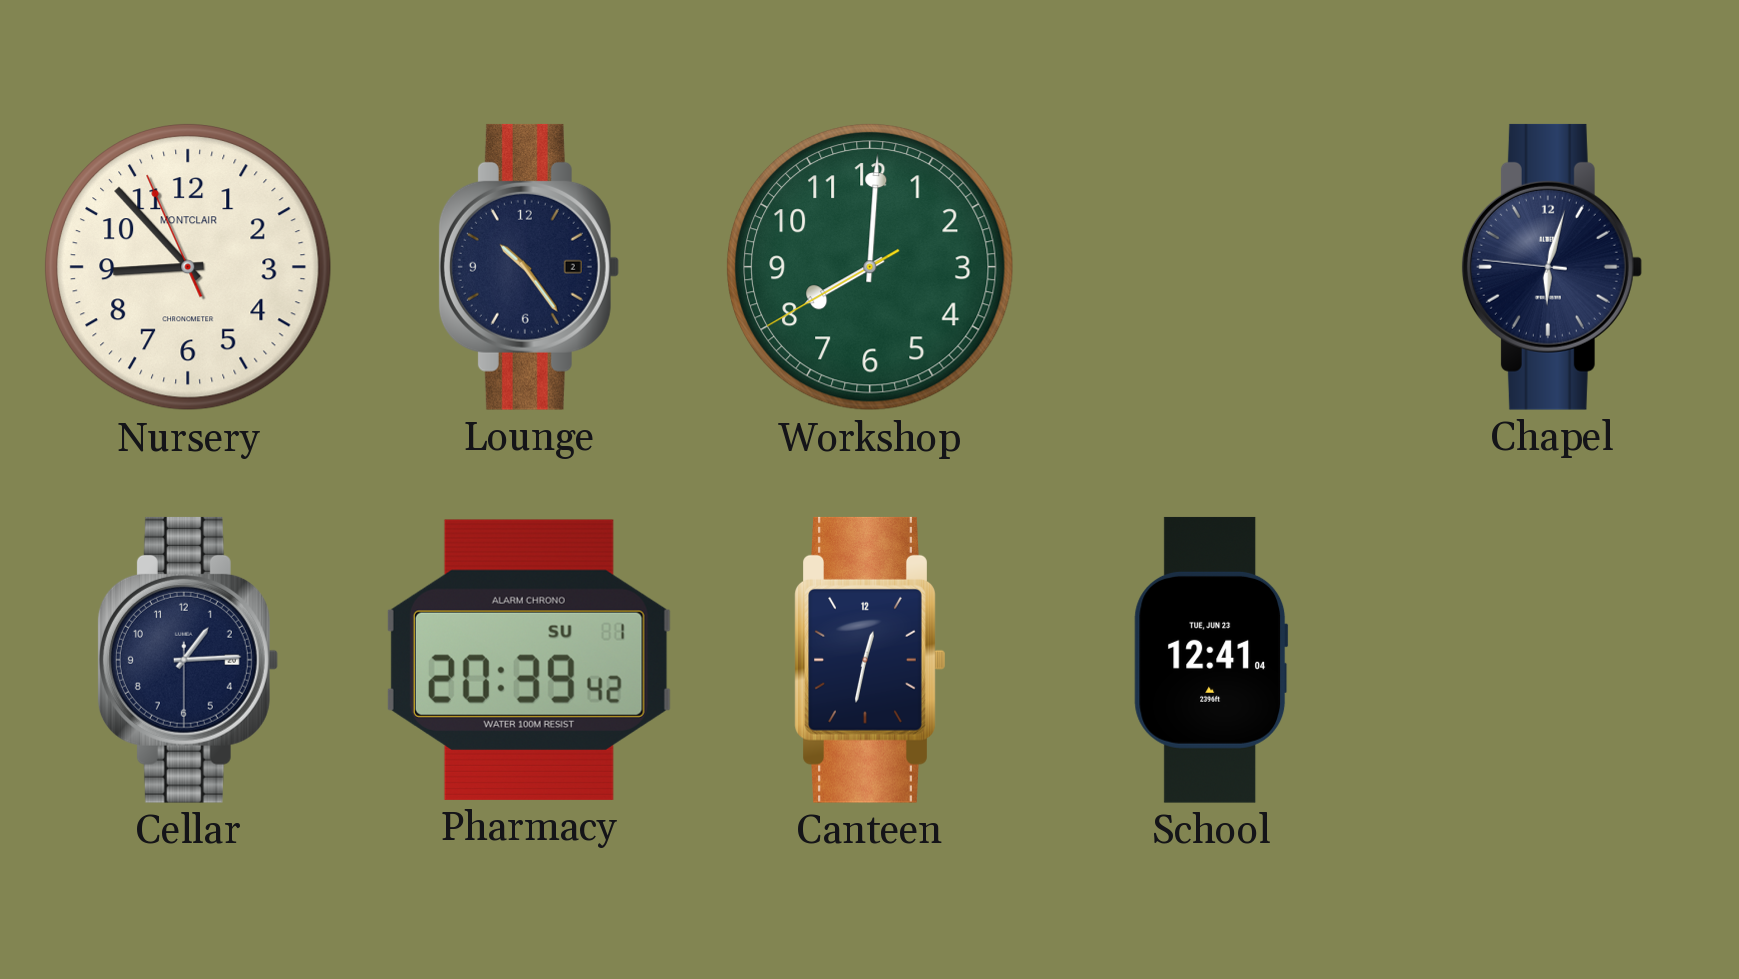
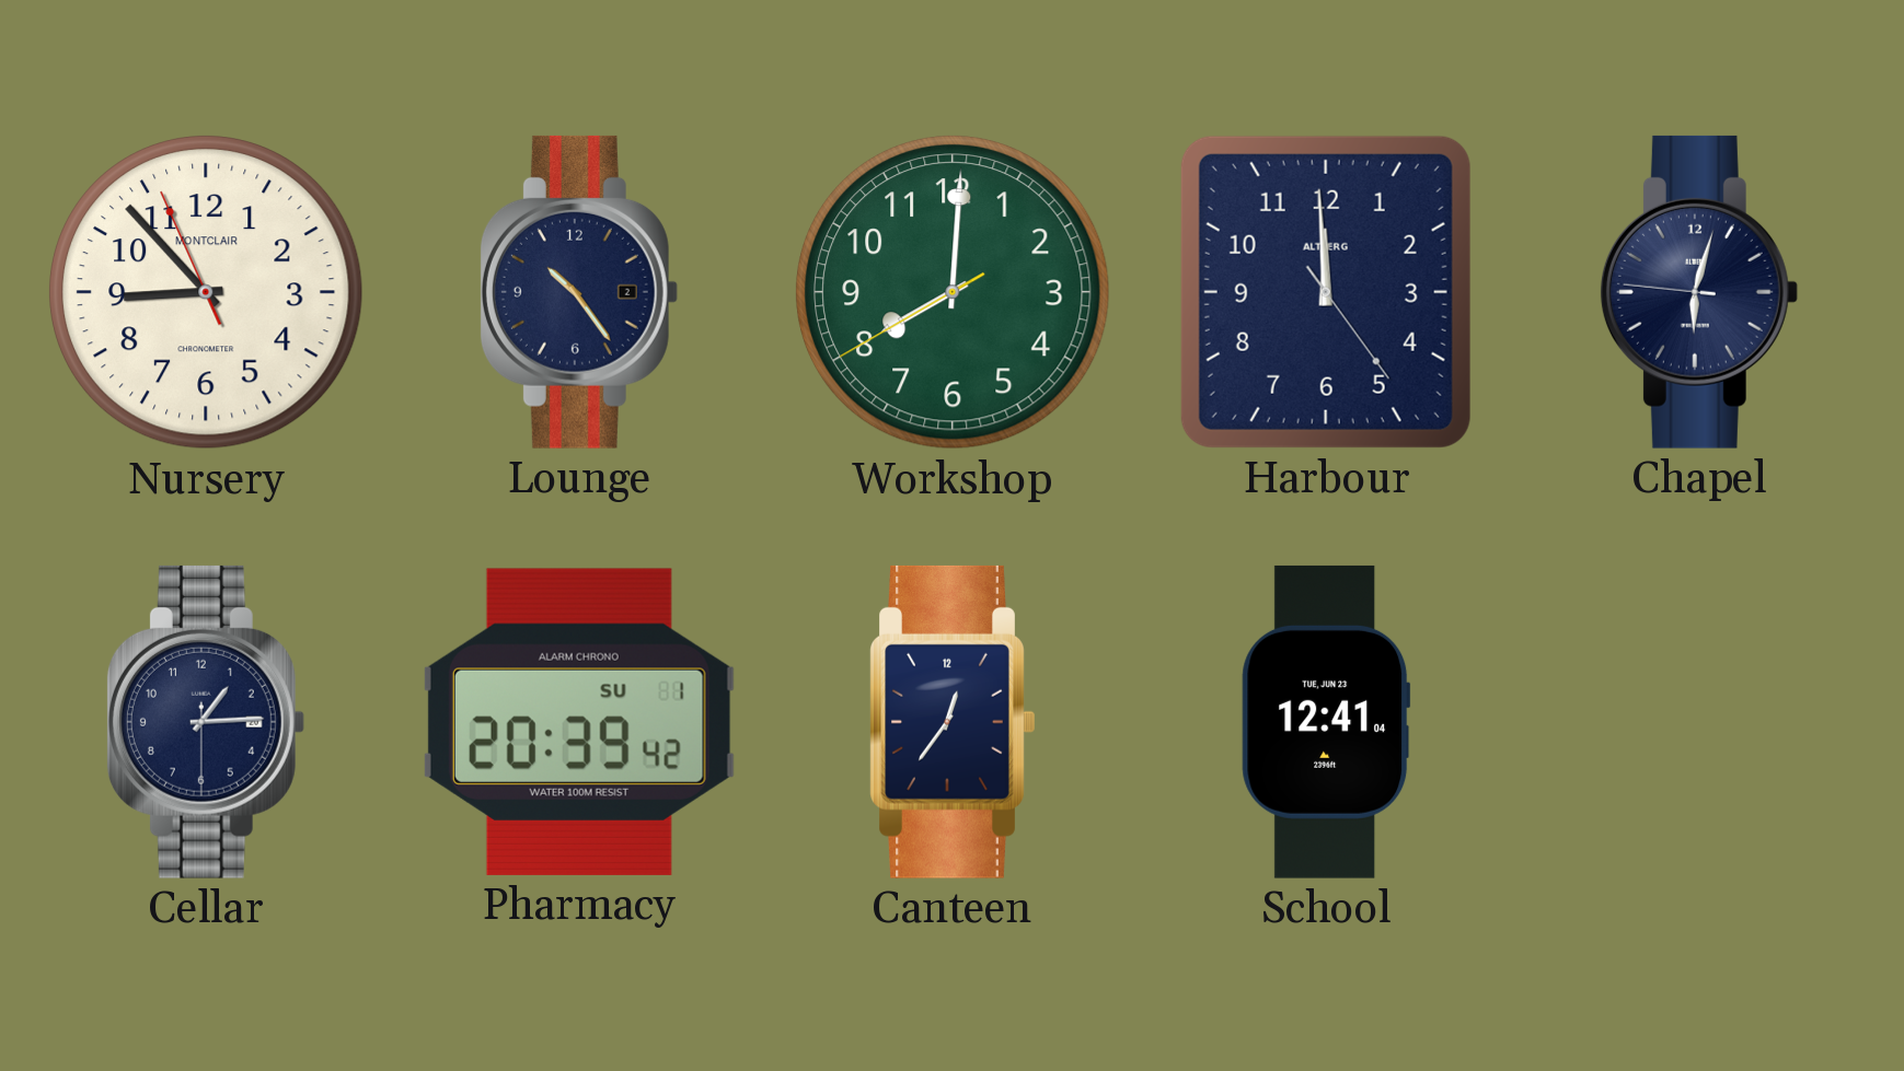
Harbour: none -> 11:59
Canteen: 12:32 -> 12:36
